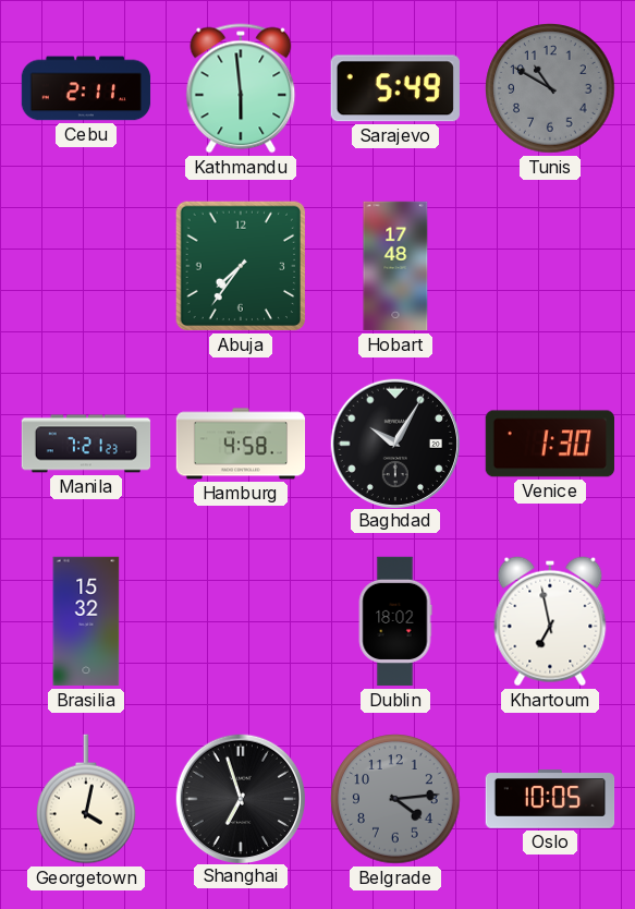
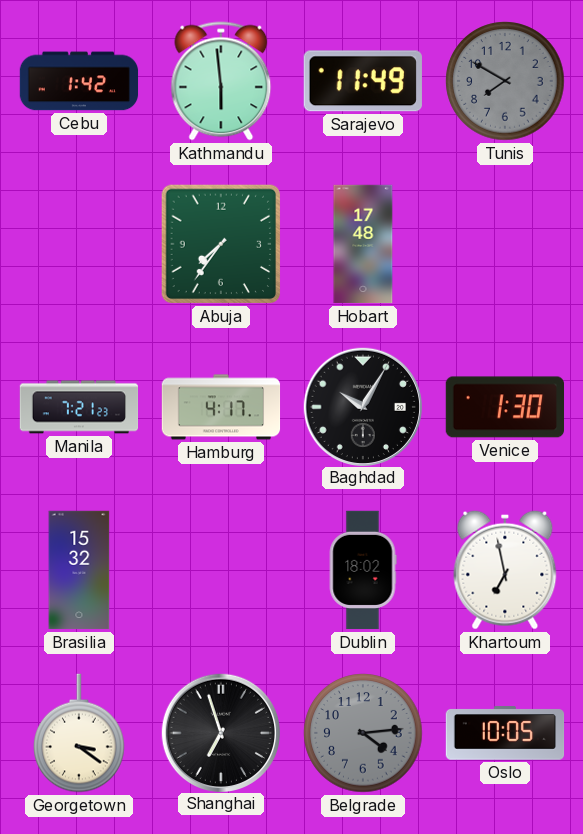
Cebu: 2:11 -> 1:42
Sarajevo: 5:49 -> 11:49
Tunis: 10:50 -> 7:50
Hamburg: 4:58 -> 4:17
Georgetown: 4:02 -> 3:21
